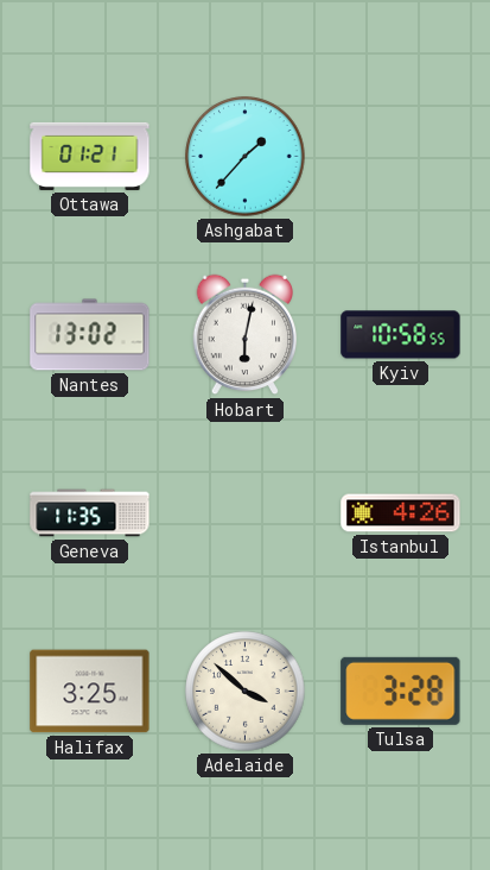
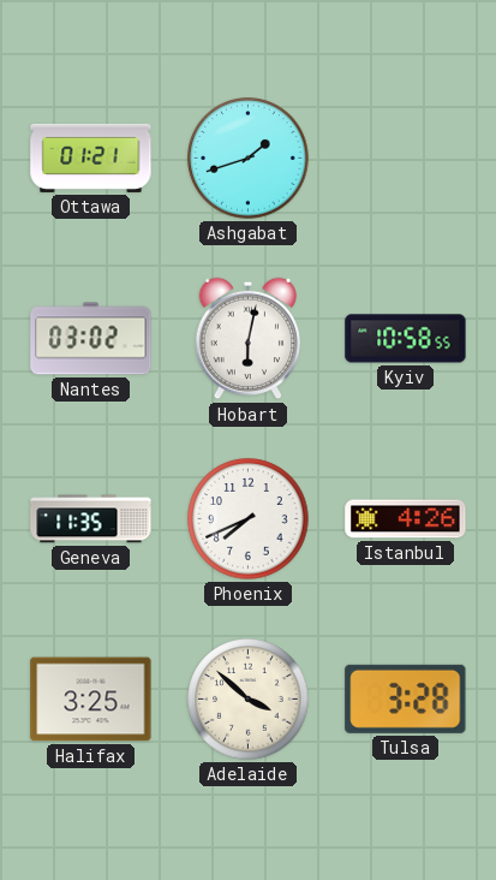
Ashgabat: 1:37 -> 1:42
Nantes: 13:02 -> 03:02
Phoenix: none -> 7:41
